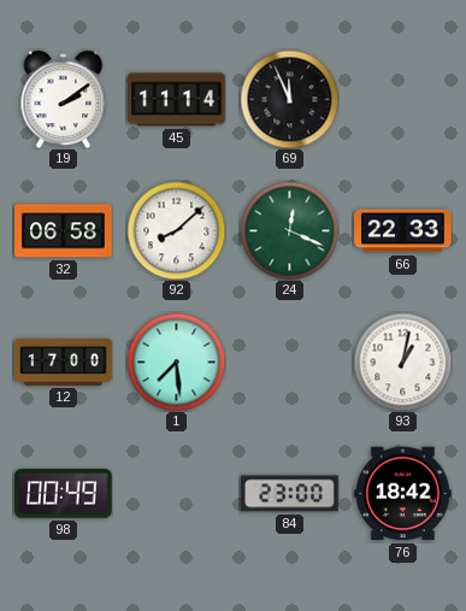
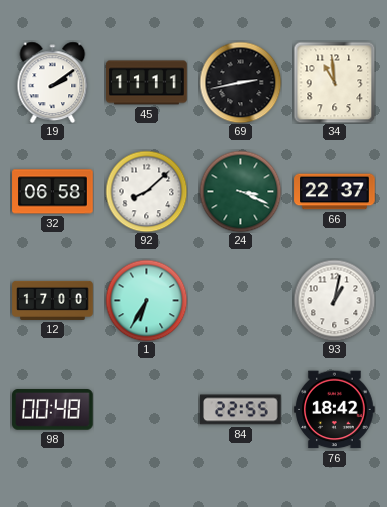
45: 11:14 -> 11:11
69: 11:56 -> 2:43
34: none -> 10:59
24: 12:19 -> 3:19
66: 22:33 -> 22:37
1: 7:29 -> 6:35
98: 00:49 -> 00:48
84: 23:00 -> 22:55
